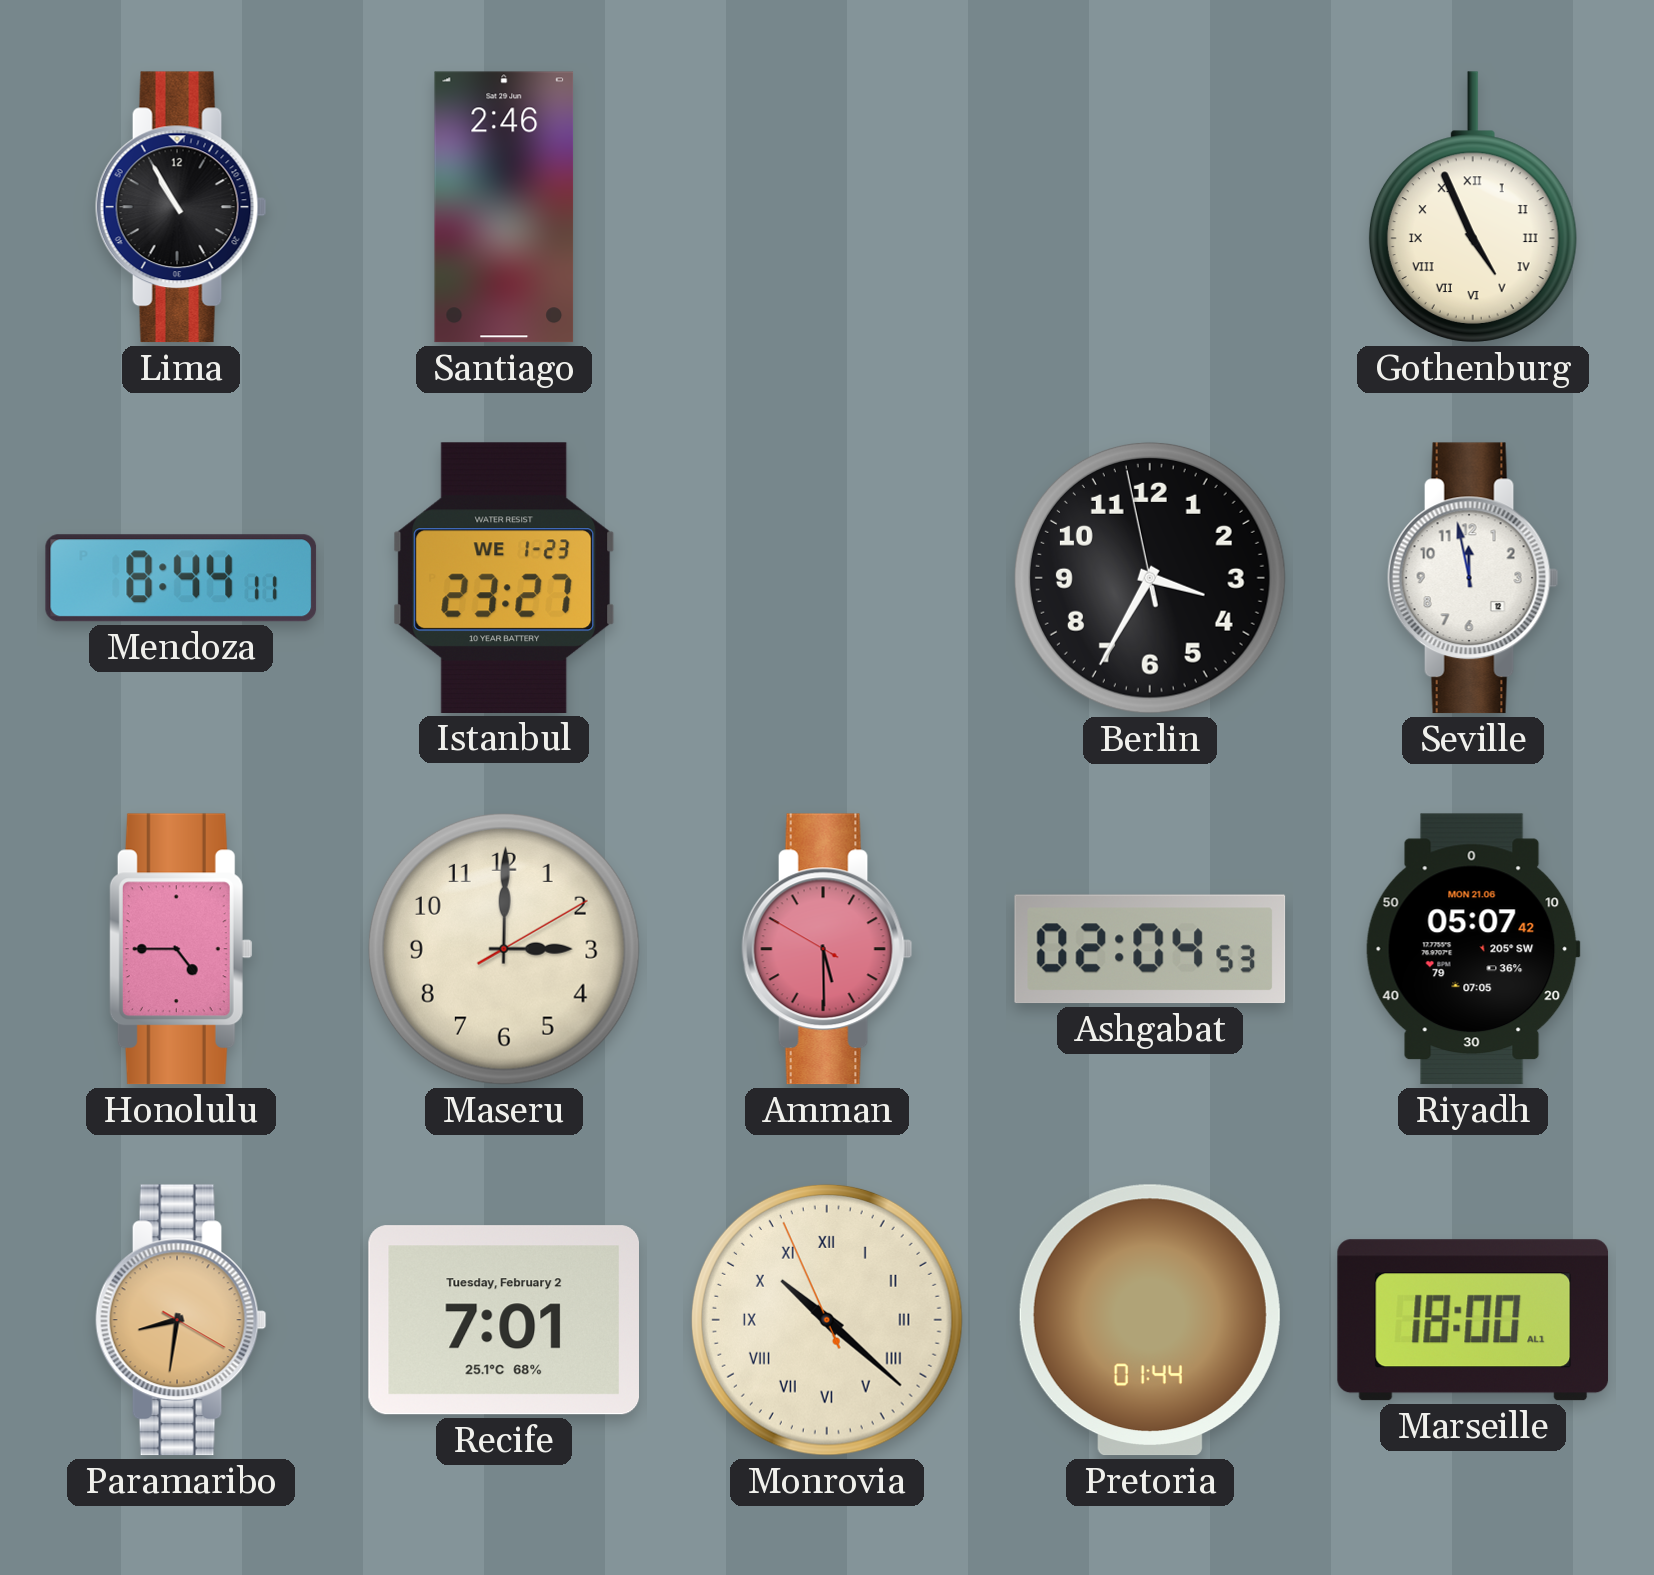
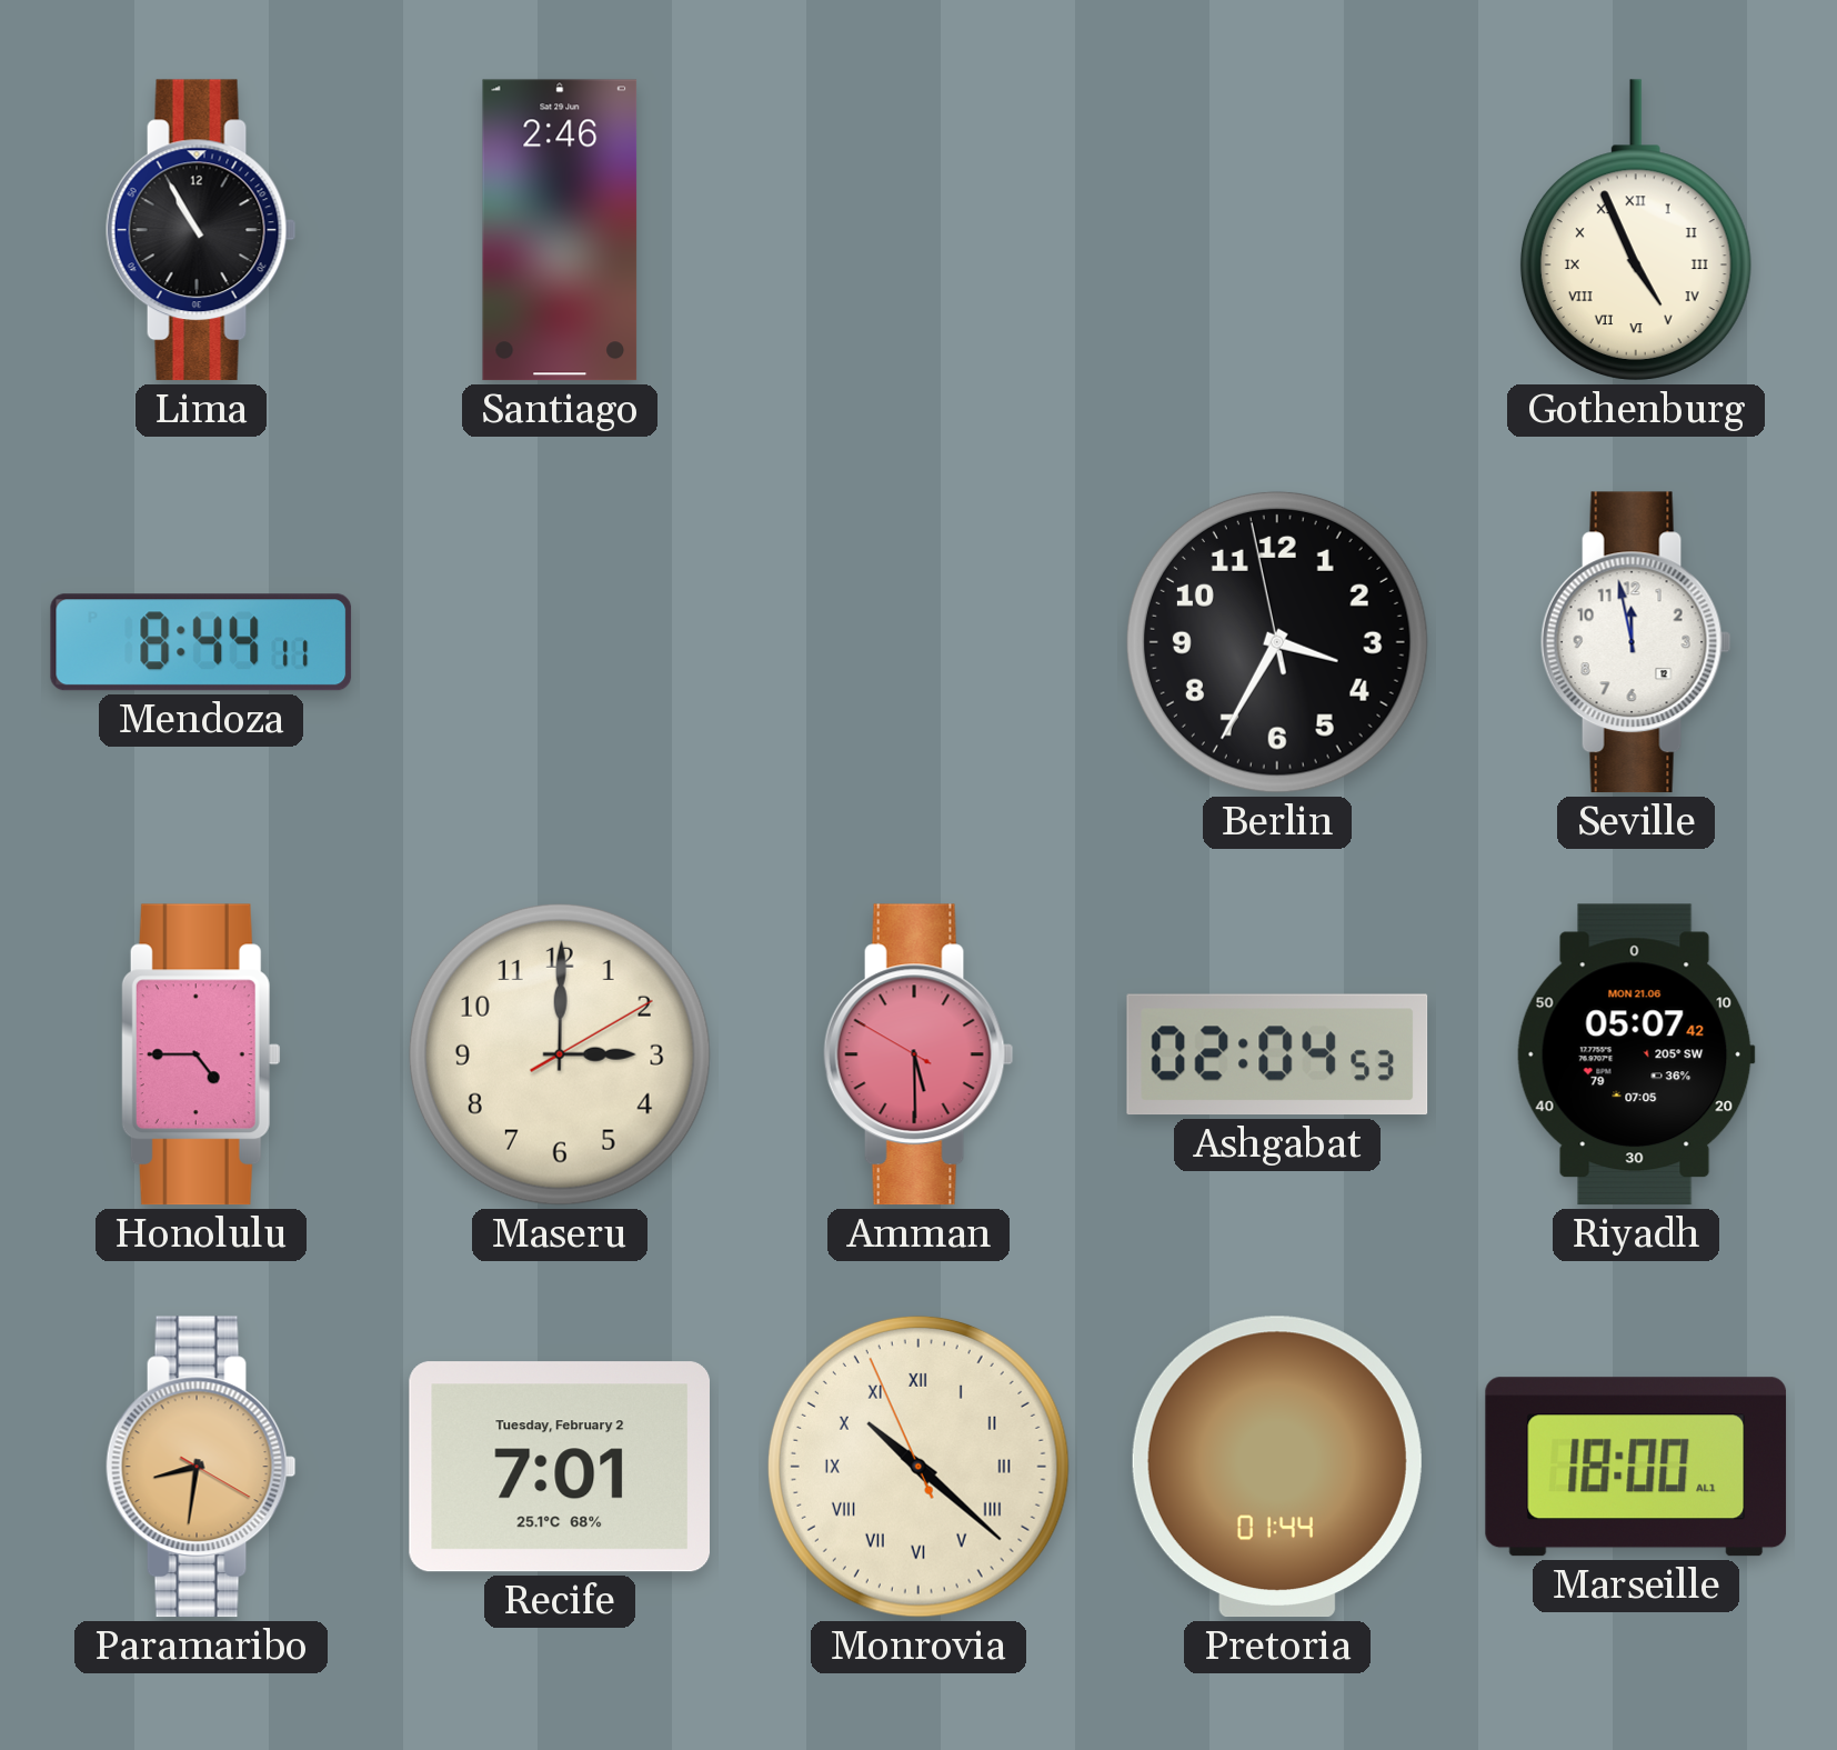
Istanbul: 23:27 -> none
